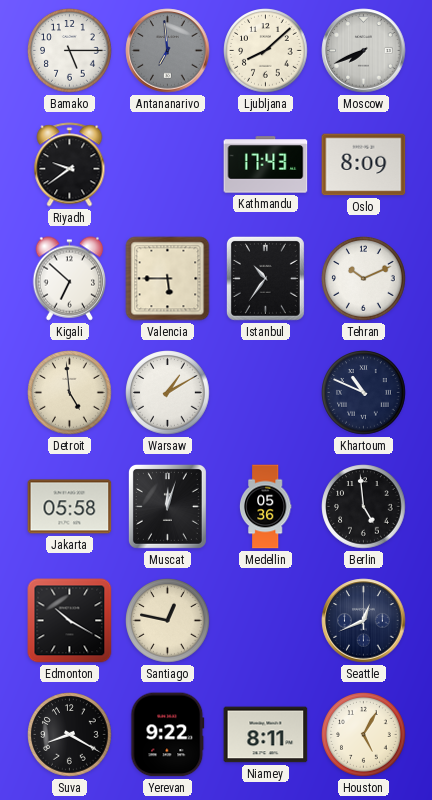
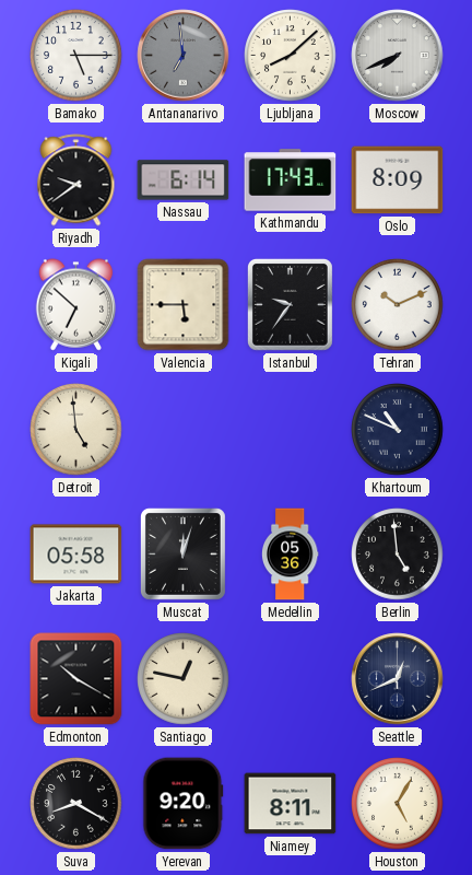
Nassau: none -> 6:14
Istanbul: 10:36 -> 9:36
Warsaw: 1:10 -> none
Yerevan: 9:22 -> 9:20
